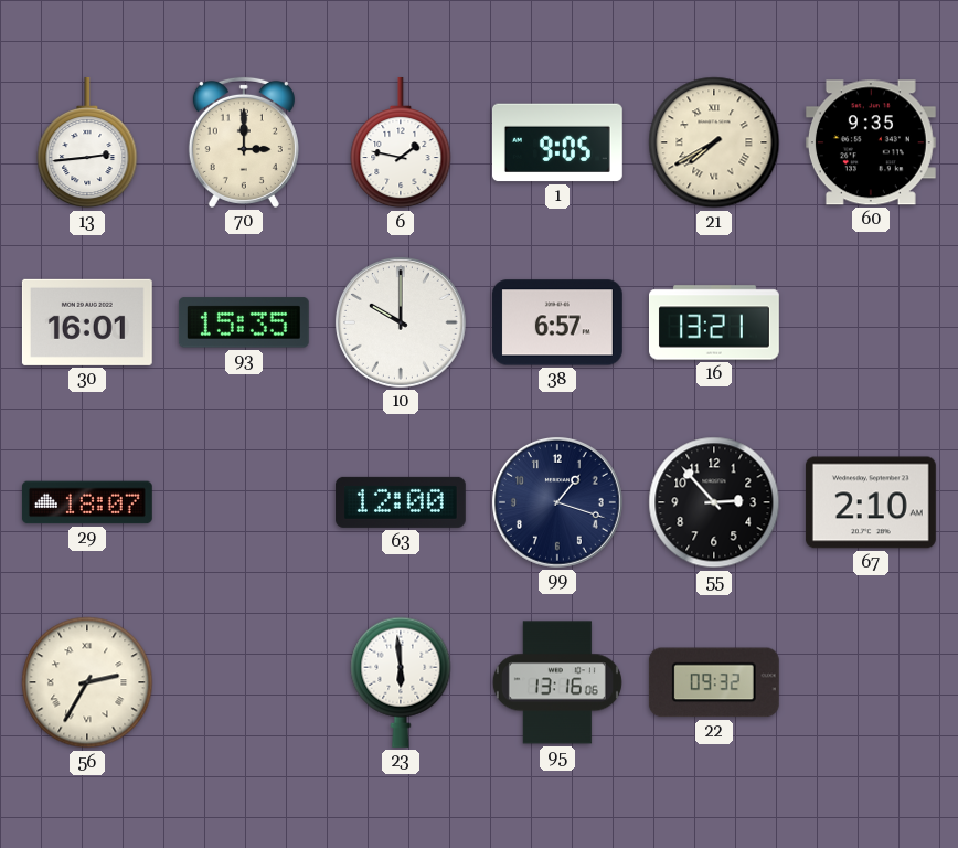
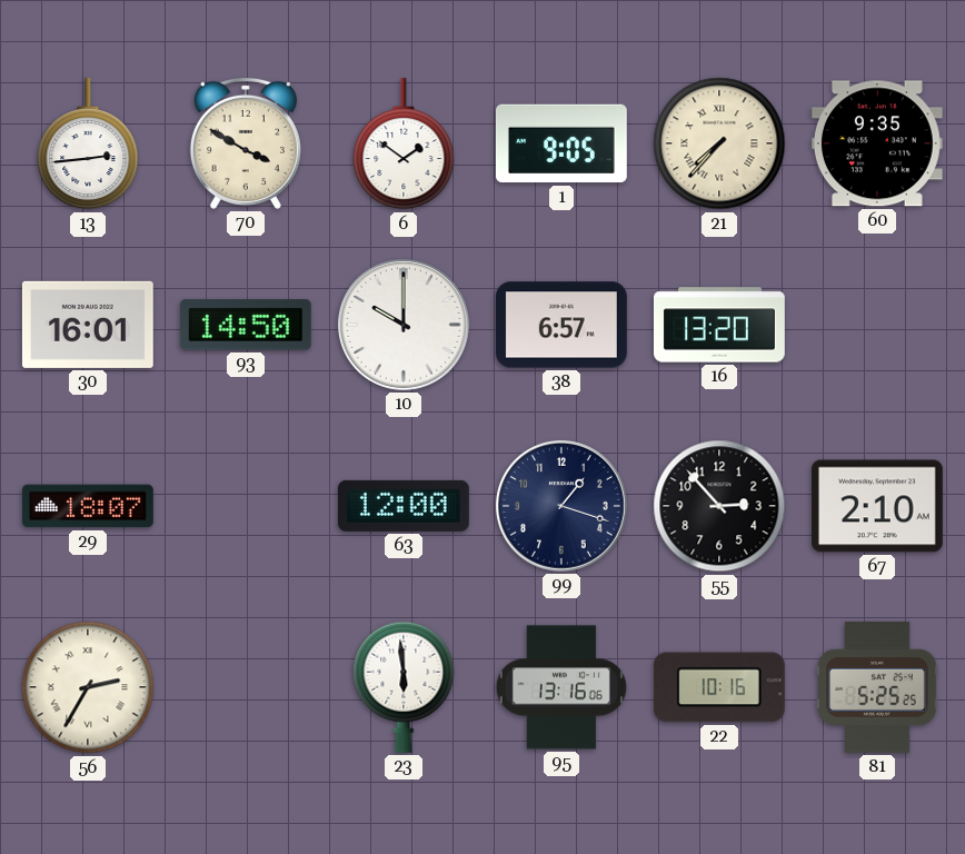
70: 3:00 -> 3:50
6: 1:47 -> 1:51
21: 7:40 -> 7:37
93: 15:35 -> 14:50
16: 13:21 -> 13:20
22: 09:32 -> 10:16
81: none -> 5:25
